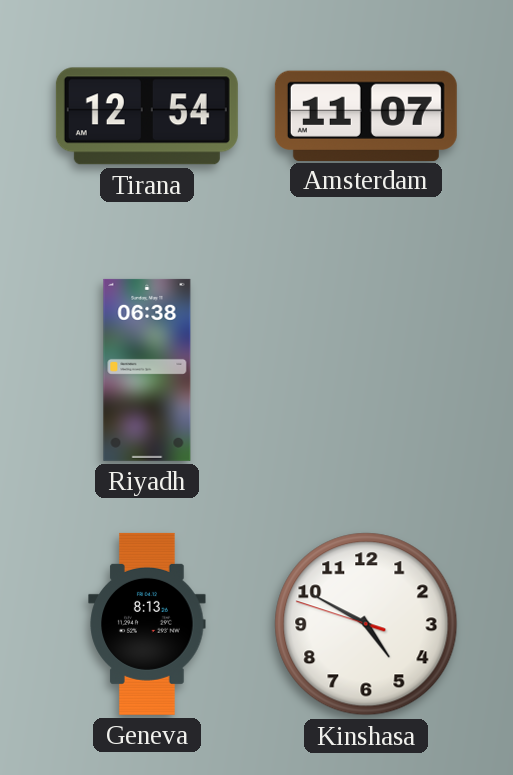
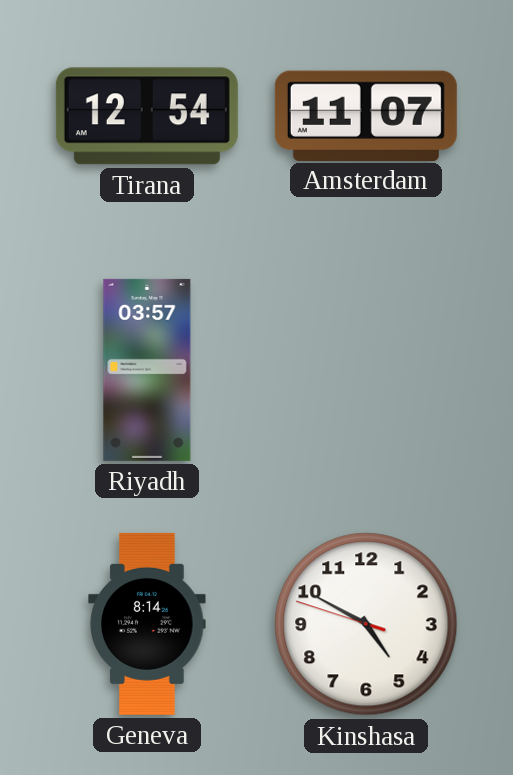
Riyadh: 06:38 -> 03:57
Geneva: 8:13 -> 8:14
